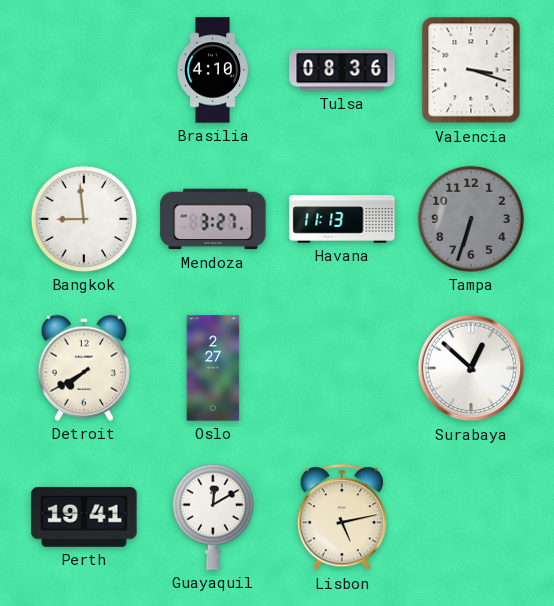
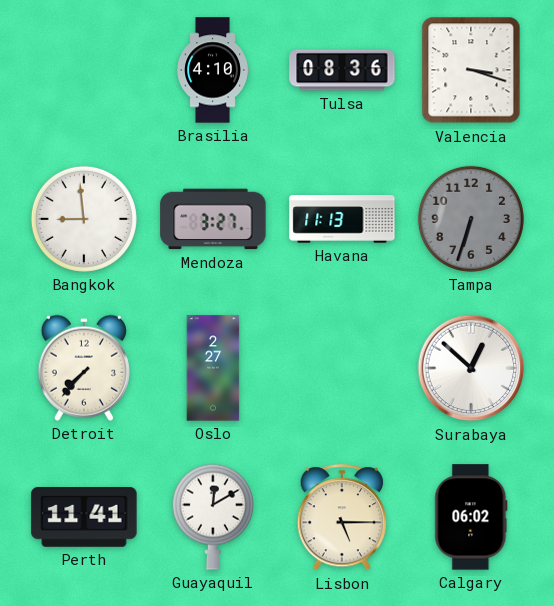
Detroit: 7:40 -> 7:37
Perth: 19:41 -> 11:41
Lisbon: 5:13 -> 5:15
Calgary: none -> 06:02
